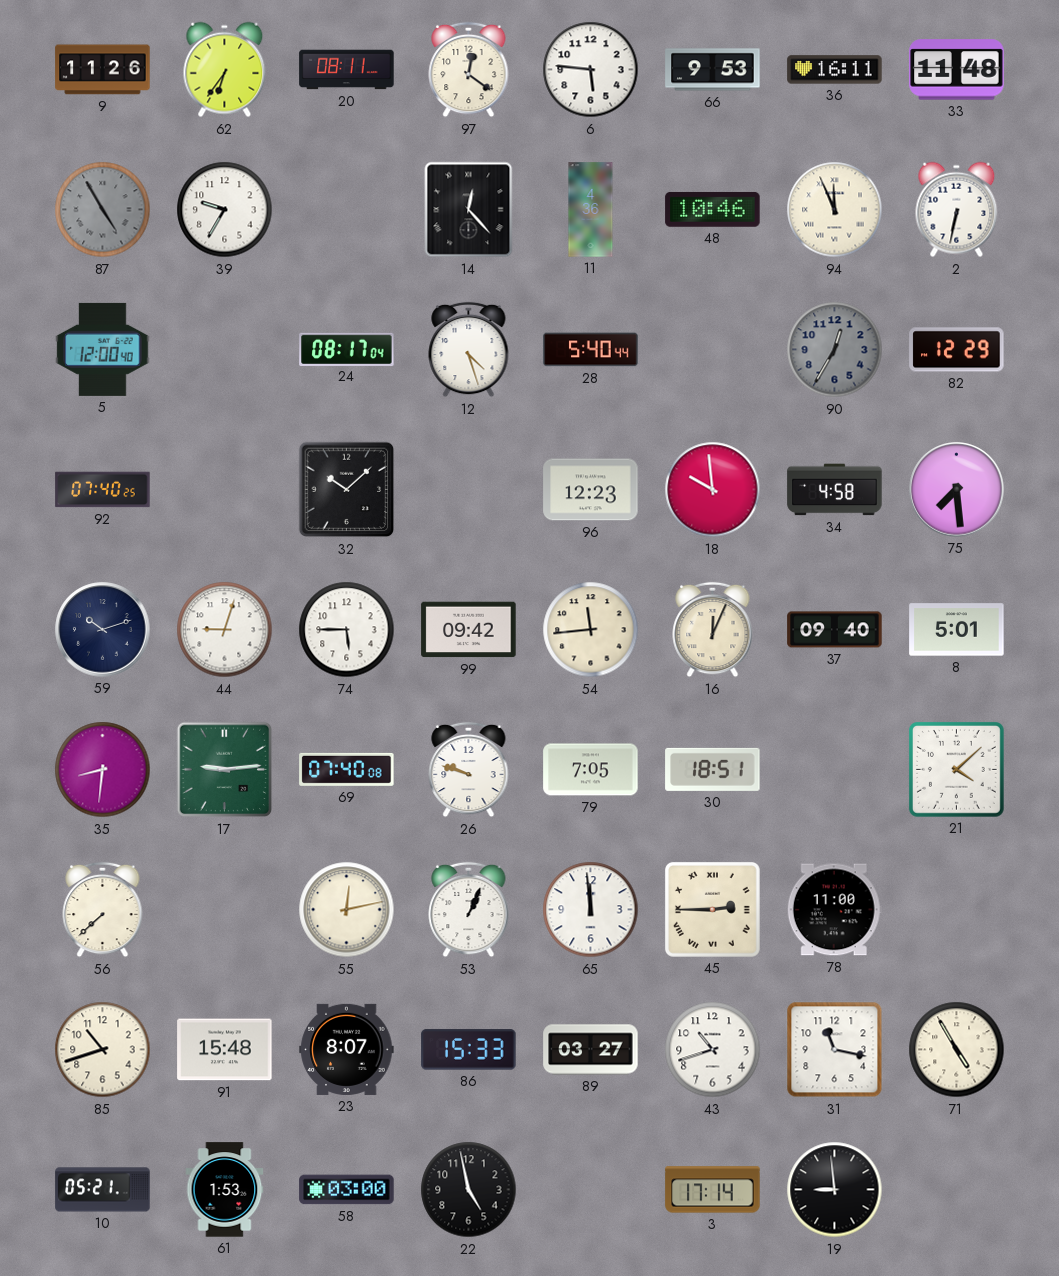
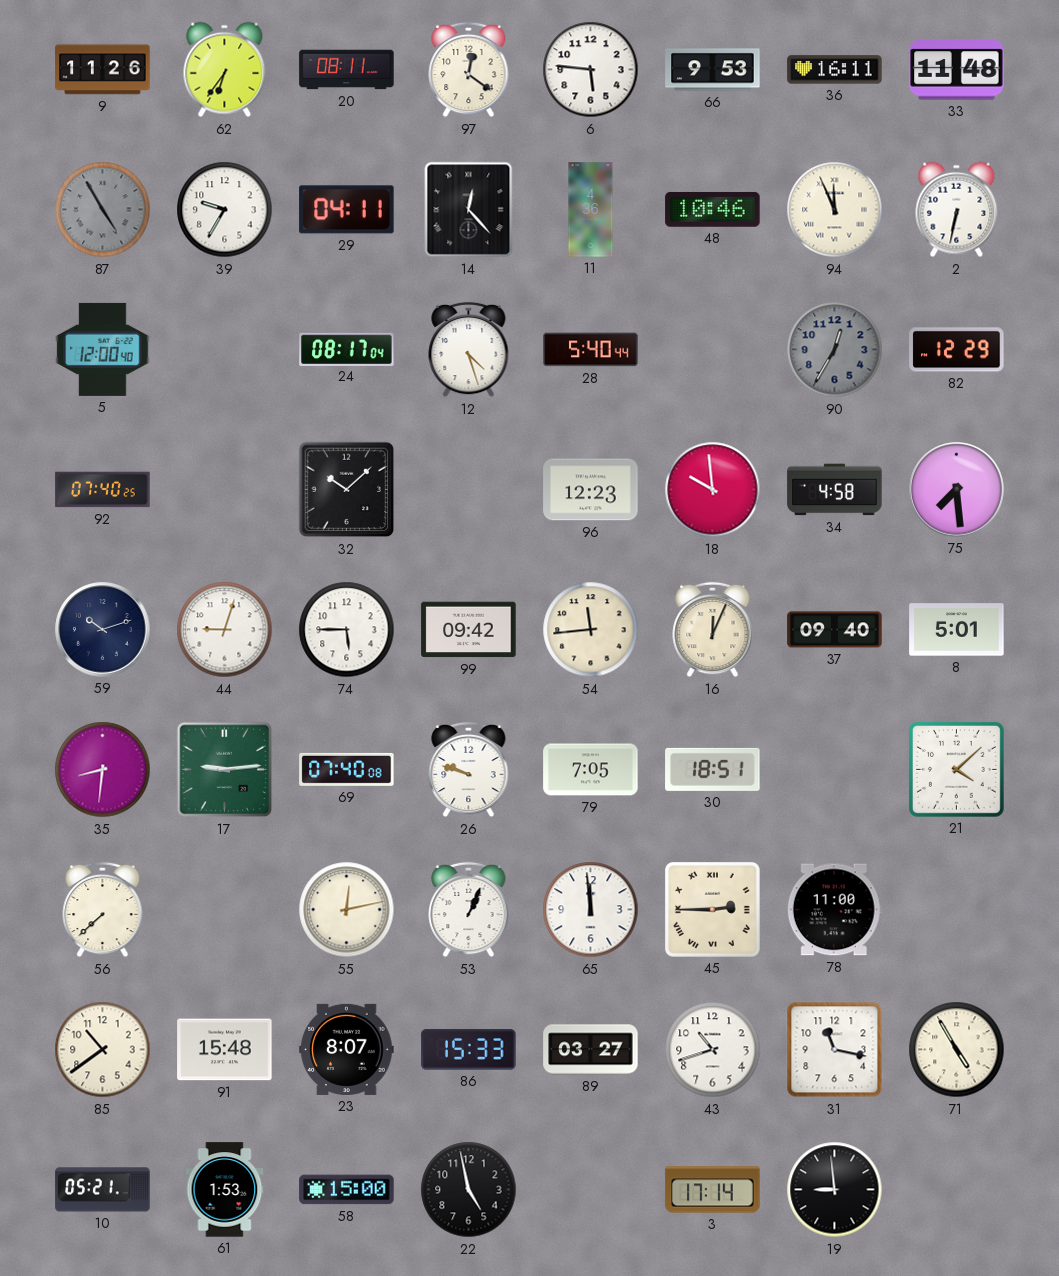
29: none -> 04:11
85: 10:42 -> 10:39
58: 03:00 -> 15:00
